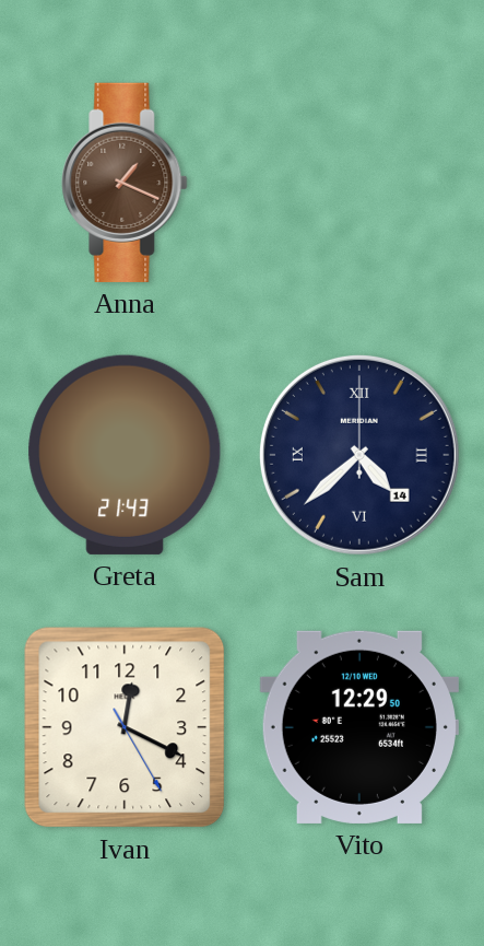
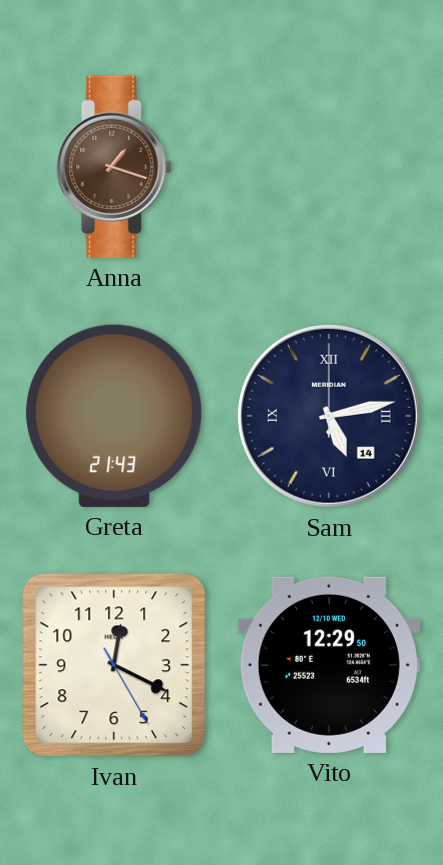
Anna: 1:19 -> 1:18
Sam: 4:38 -> 5:13
